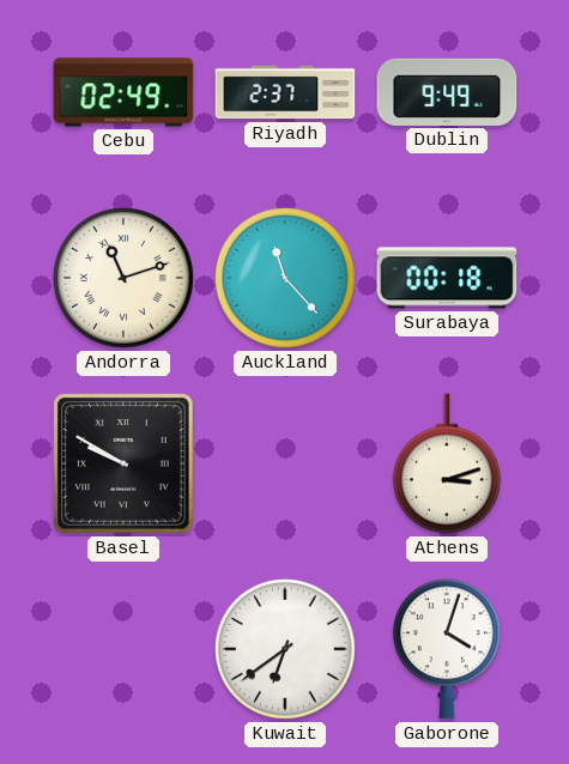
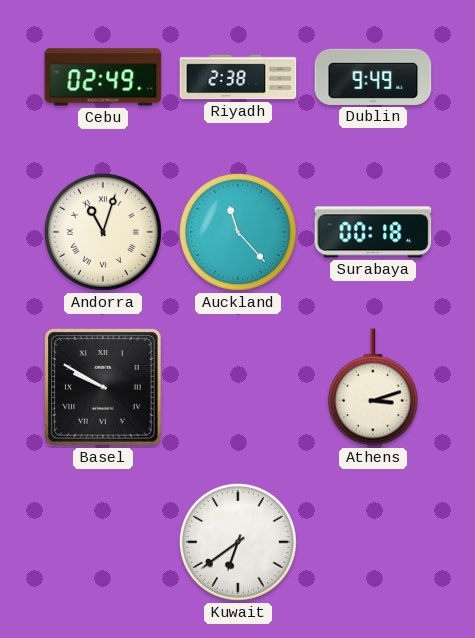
Riyadh: 2:37 -> 2:38
Andorra: 11:12 -> 11:03
Gaborone: 4:03 -> none
